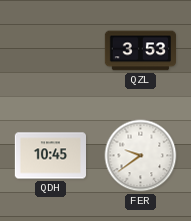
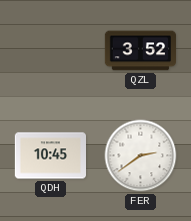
QZL: 3:53 -> 3:52
FER: 9:39 -> 2:39
